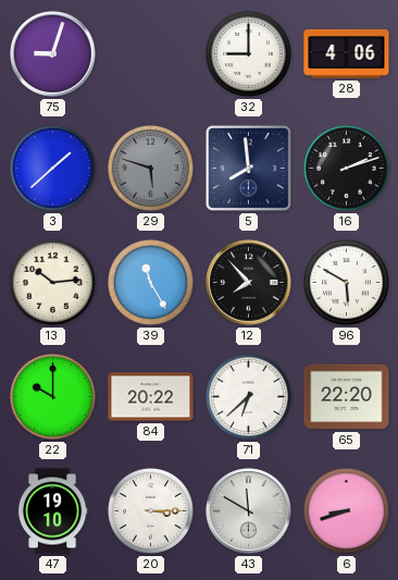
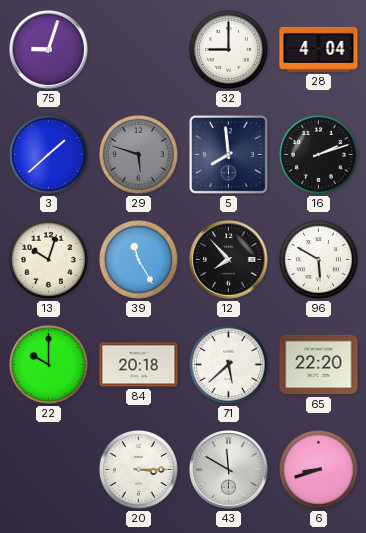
28: 4:06 -> 4:04
13: 10:14 -> 10:03
84: 20:22 -> 20:18
71: 6:38 -> 5:38
47: 19:10 -> none
